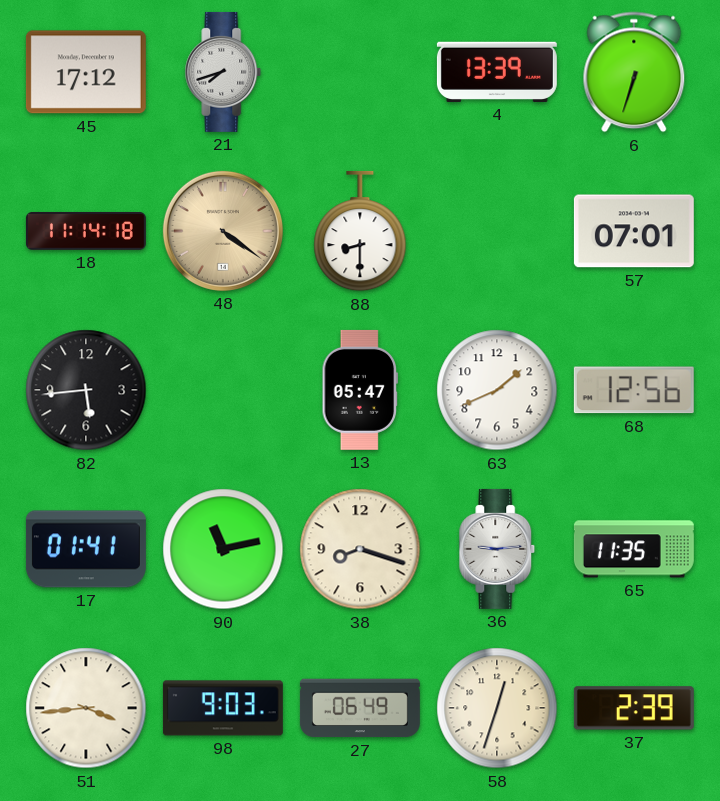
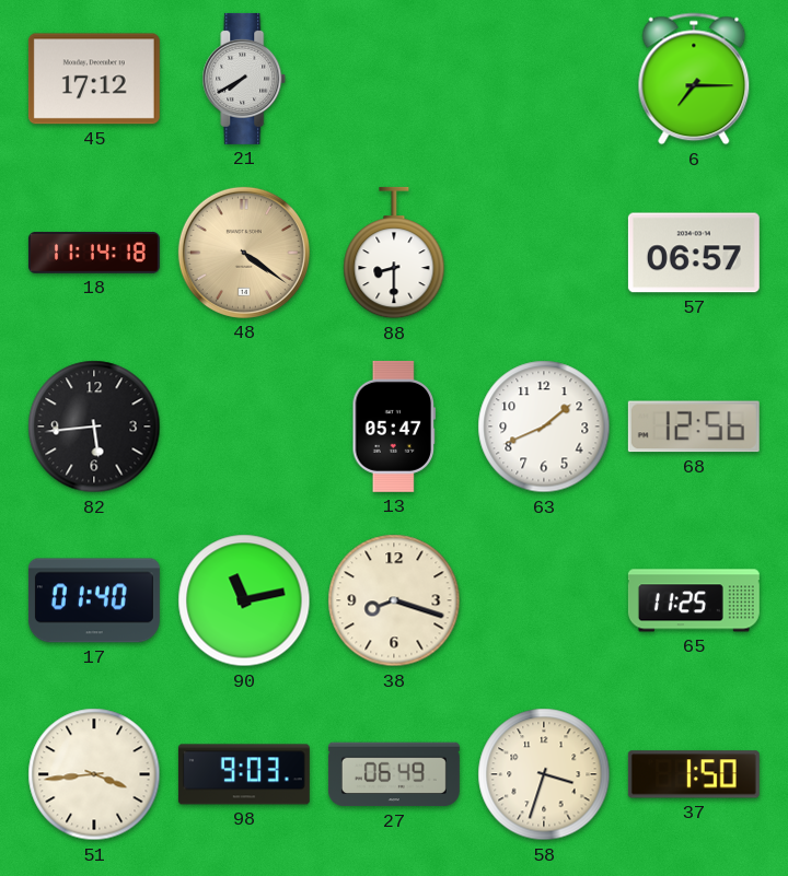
21: 7:42 -> 7:40
4: 13:39 -> none
6: 6:33 -> 7:15
57: 07:01 -> 06:57
17: 01:41 -> 01:40
36: 9:14 -> none
65: 11:35 -> 11:25
58: 12:33 -> 3:33
37: 2:39 -> 1:50
